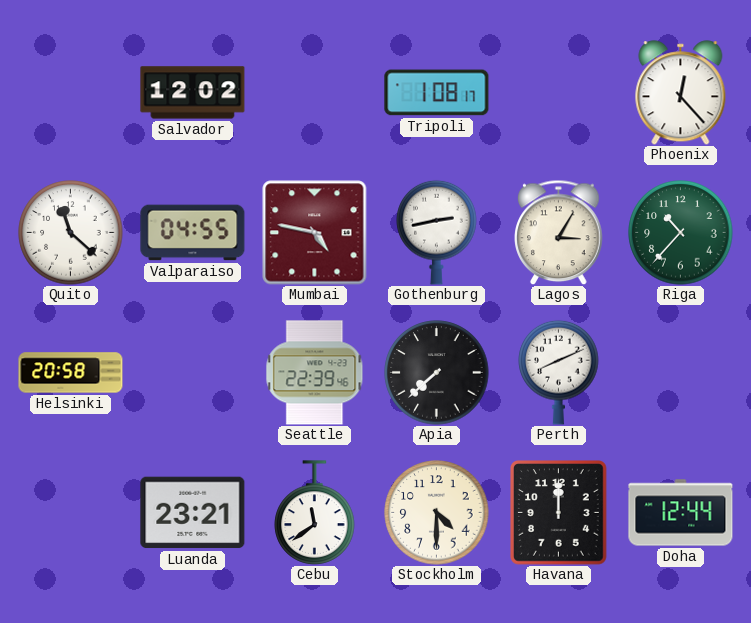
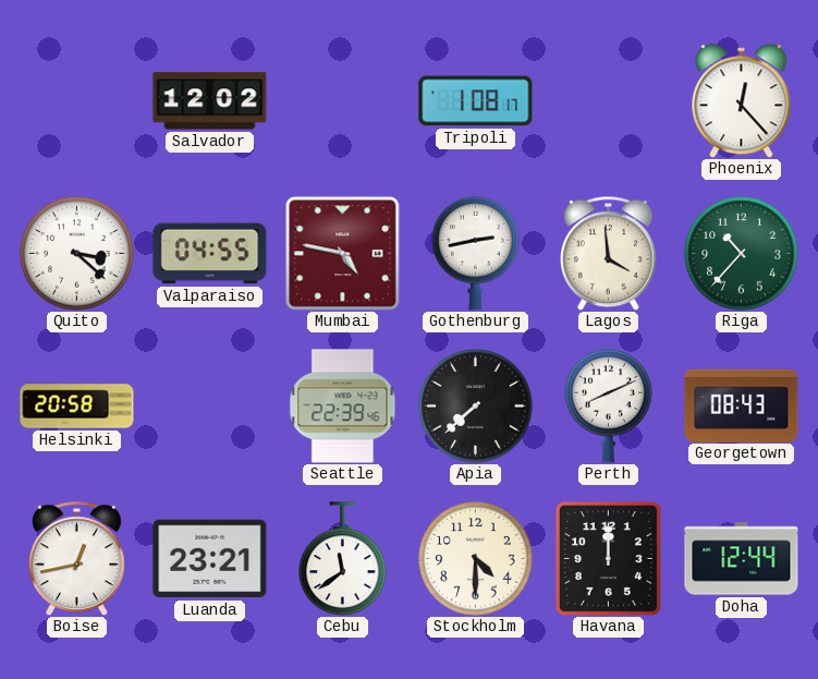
Quito: 11:22 -> 3:22
Lagos: 3:05 -> 3:59
Georgetown: none -> 08:43
Boise: none -> 12:43
